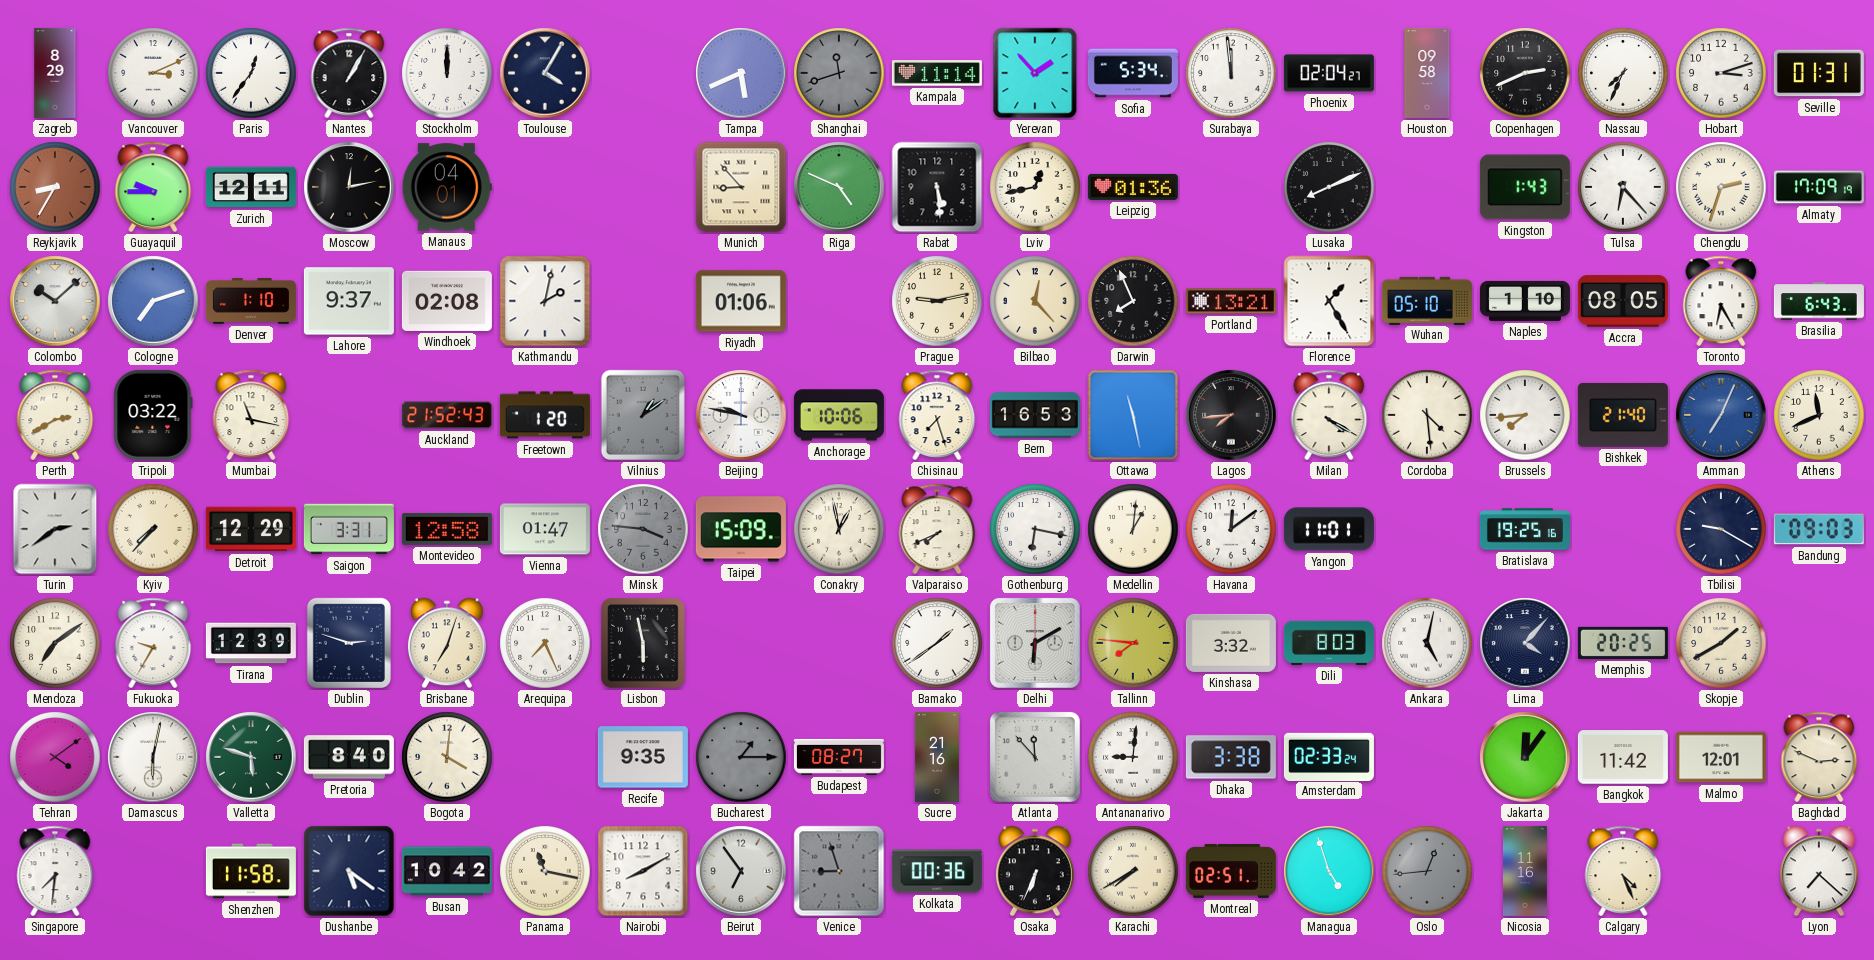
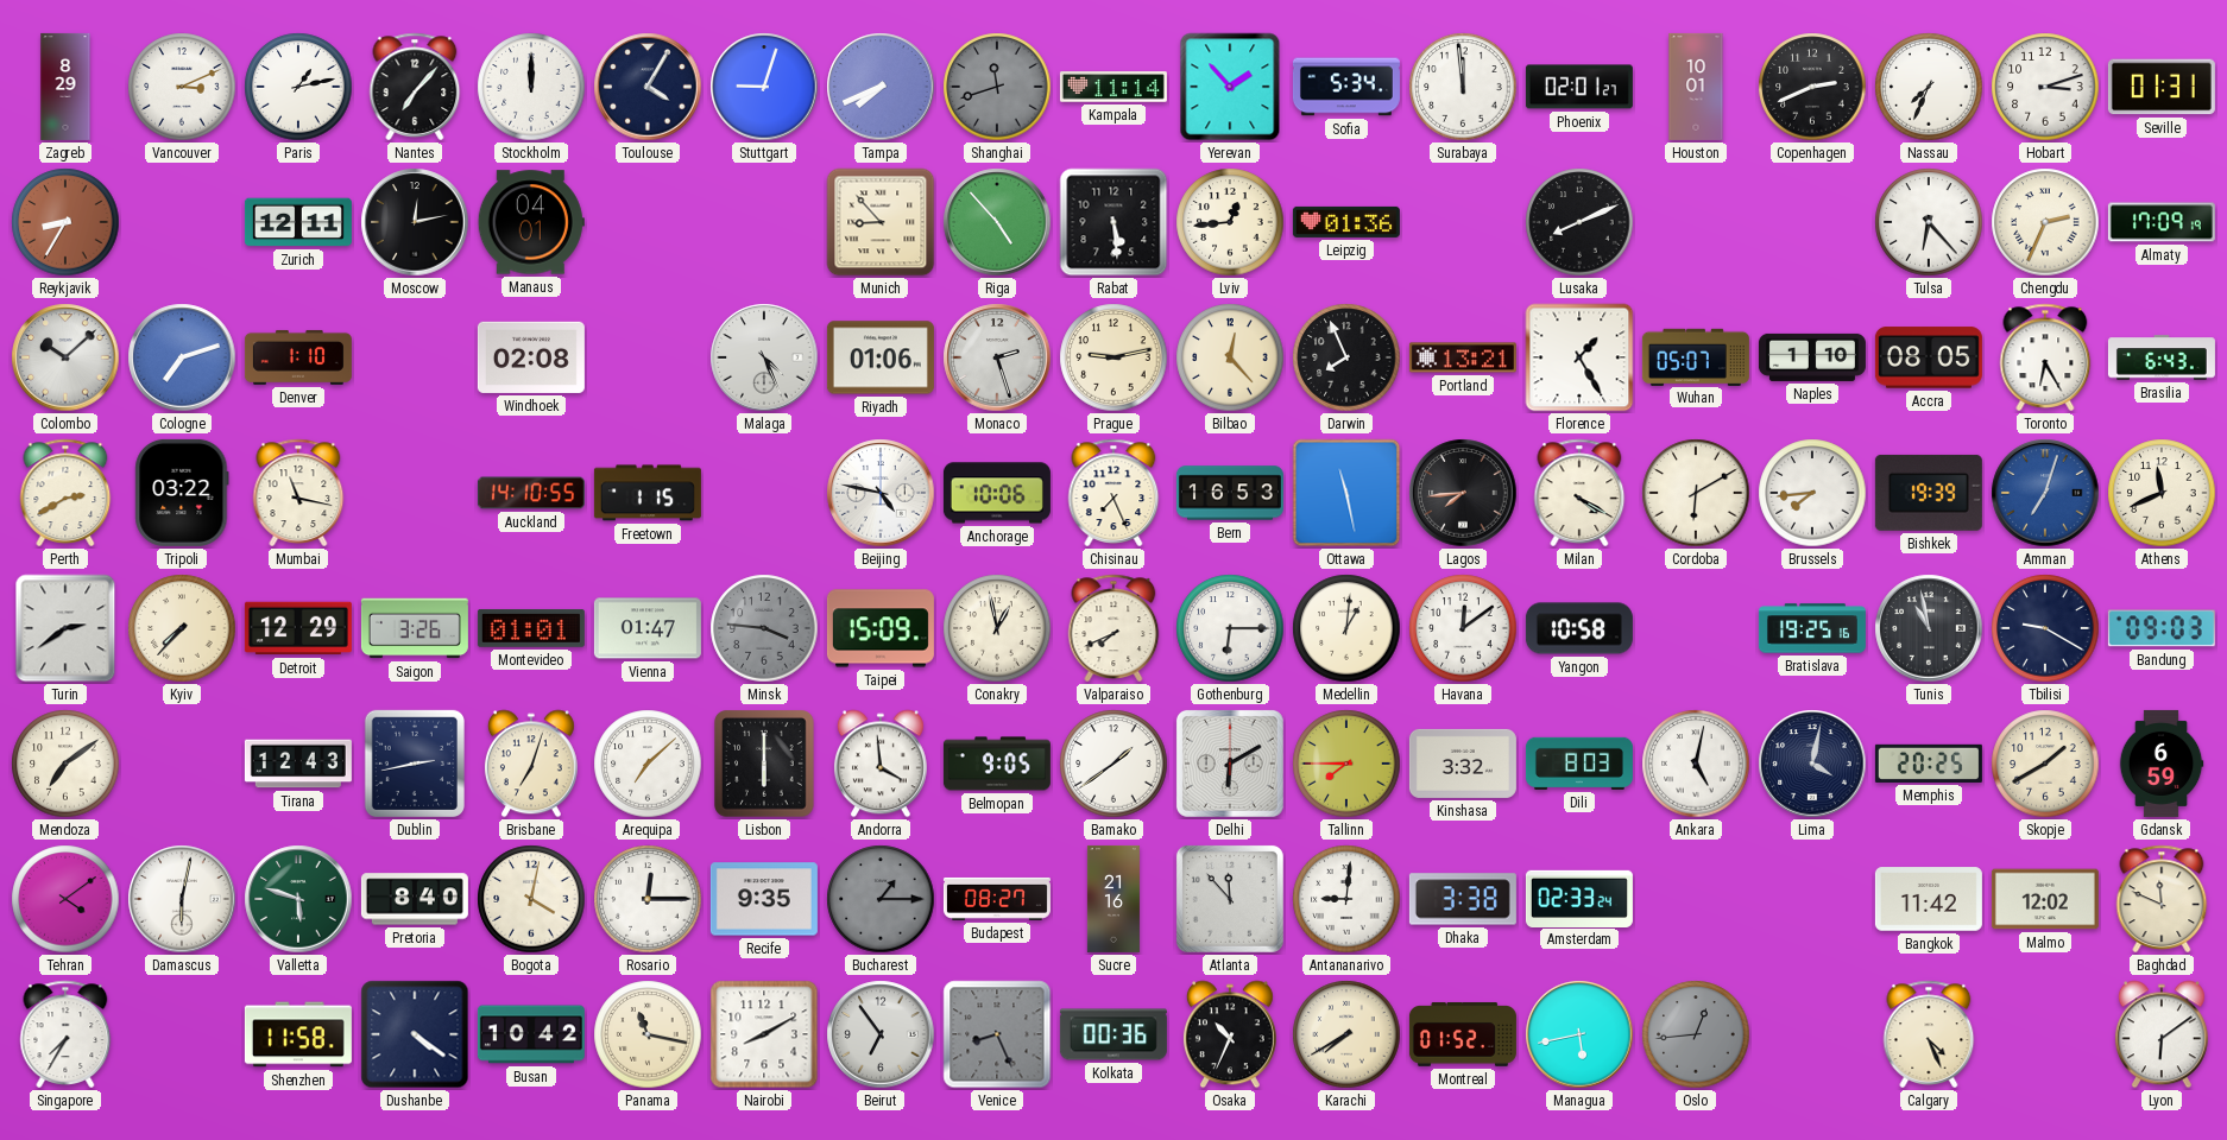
Paris: 12:36 -> 1:13
Nantes: 1:05 -> 7:07
Stuttgart: none -> 9:03
Tampa: 5:41 -> 7:41
Phoenix: 02:04 -> 02:01
Houston: 09:58 -> 10:01
Guayaquil: 9:45 -> none
Riga: 4:49 -> 4:53
Lviv: 12:43 -> 12:44
Kingston: 1:43 -> none
Chengdu: 2:33 -> 2:34
Lahore: 9:37 -> none
Kathmandu: 2:02 -> none
Malaga: none -> 4:26
Monaco: none -> 2:27
Wuhan: 05:10 -> 05:07
Auckland: 21:52 -> 14:10
Freetown: 1:20 -> 1:15
Vilnius: 1:09 -> none
Beijing: 9:47 -> 4:47
Chisinau: 7:27 -> 7:26
Cordoba: 4:29 -> 6:10
Bishkek: 21:40 -> 19:39
Amman: 7:04 -> 7:03
Saigon: 3:31 -> 3:26
Montevideo: 12:58 -> 01:01
Gothenburg: 6:17 -> 6:15
Yangon: 11:01 -> 10:58
Tunis: none -> 10:58
Fukuoka: 9:35 -> none
Tirana: 12:39 -> 12:43
Dublin: 2:48 -> 2:43
Arequipa: 7:26 -> 7:08
Lisbon: 5:58 -> 6:00
Andorra: none -> 3:59
Belmopan: none -> 9:05
Tallinn: 7:46 -> 7:45
Lima: 4:07 -> 4:02
Gdansk: none -> 6:59
Bogota: 4:01 -> 4:02
Rosario: none -> 12:15
Jakarta: 12:06 -> none
Malmo: 12:01 -> 12:02
Baghdad: 2:49 -> 11:49
Singapore: 7:31 -> 7:35
Dushanbe: 5:21 -> 4:21
Venice: 8:57 -> 8:26
Osaka: 6:34 -> 10:34
Montreal: 02:51 -> 01:52
Managua: 4:57 -> 5:43
Nicosia: 11:16 -> none
Lyon: 7:22 -> 6:09
